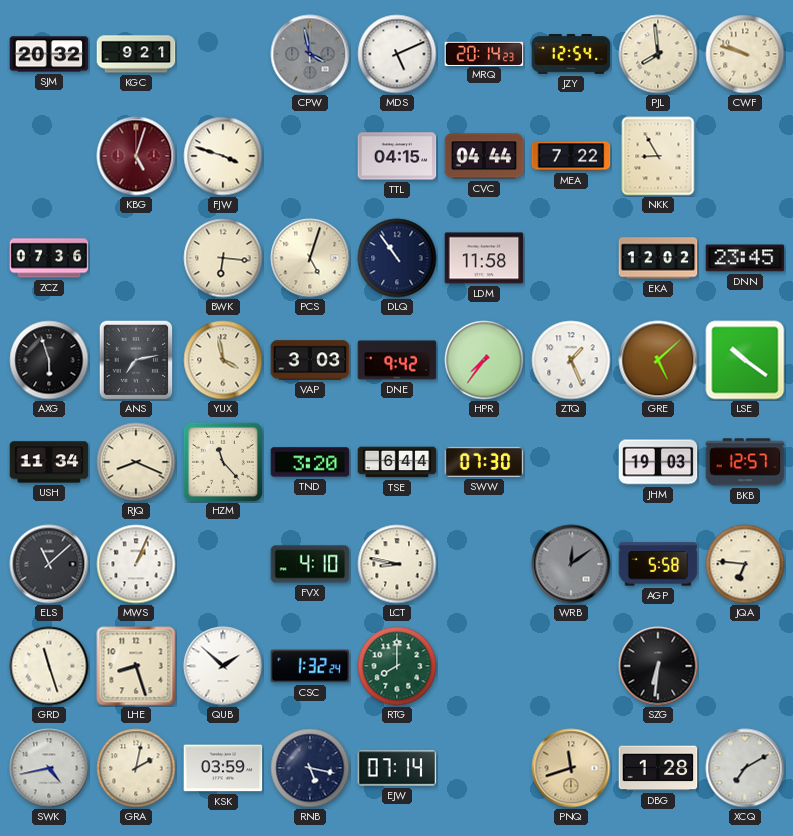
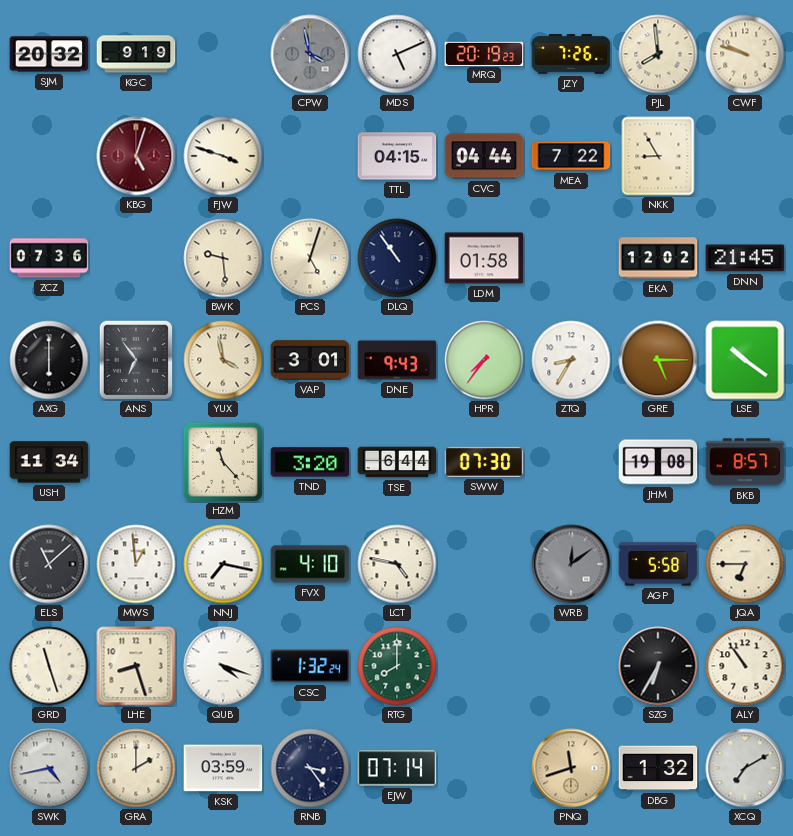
KGC: 9:21 -> 9:19
MRQ: 20:14 -> 20:19
JZY: 12:54 -> 7:26
BWK: 6:16 -> 9:29
LDM: 11:58 -> 01:58
DNN: 23:45 -> 21:45
AXG: 5:57 -> 6:00
ANS: 7:13 -> 6:54
VAP: 3:03 -> 3:01
DNE: 9:42 -> 9:43
ZTQ: 1:26 -> 8:35
GRE: 5:08 -> 5:15
RJQ: 8:19 -> none
JHM: 19:03 -> 19:08
BKB: 12:57 -> 8:57
MWS: 1:04 -> 12:59
NNJ: none -> 7:17
LCT: 8:47 -> 4:47
JQA: 6:46 -> 6:45
QUB: 1:52 -> 4:18
SZG: 6:31 -> 6:35
ALY: none -> 10:54
GRA: 2:02 -> 2:00
RNB: 5:17 -> 3:24
DBG: 1:28 -> 1:32
